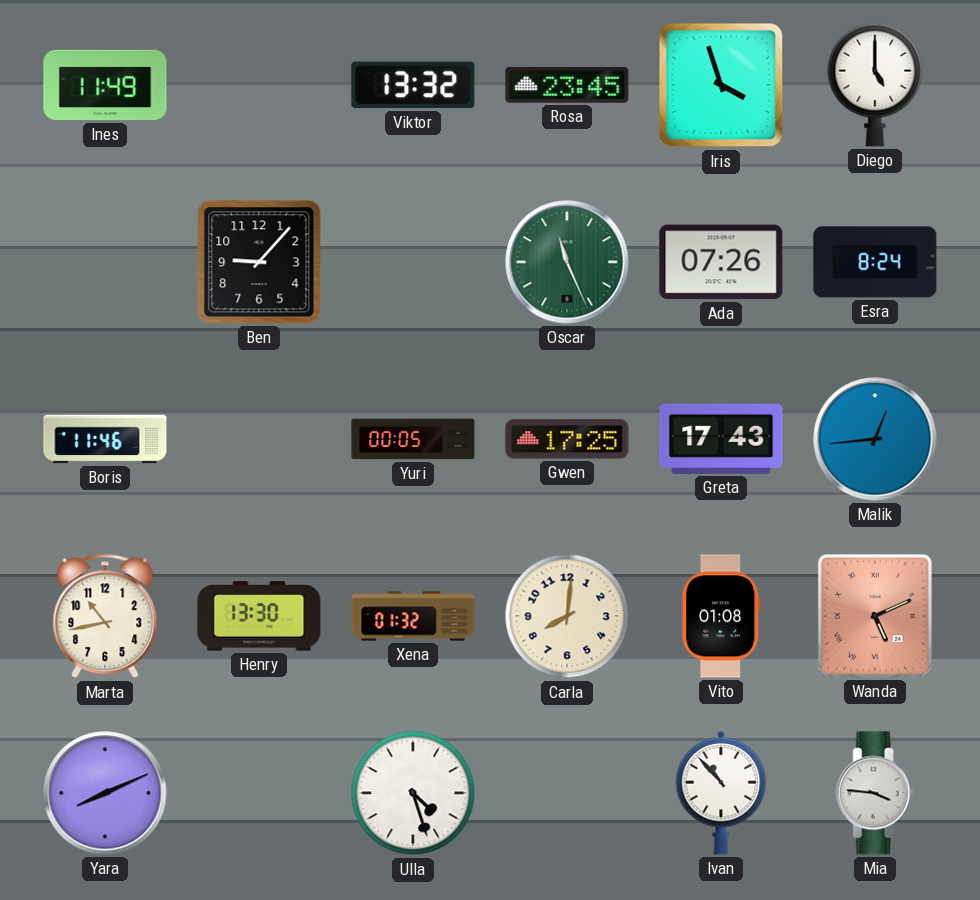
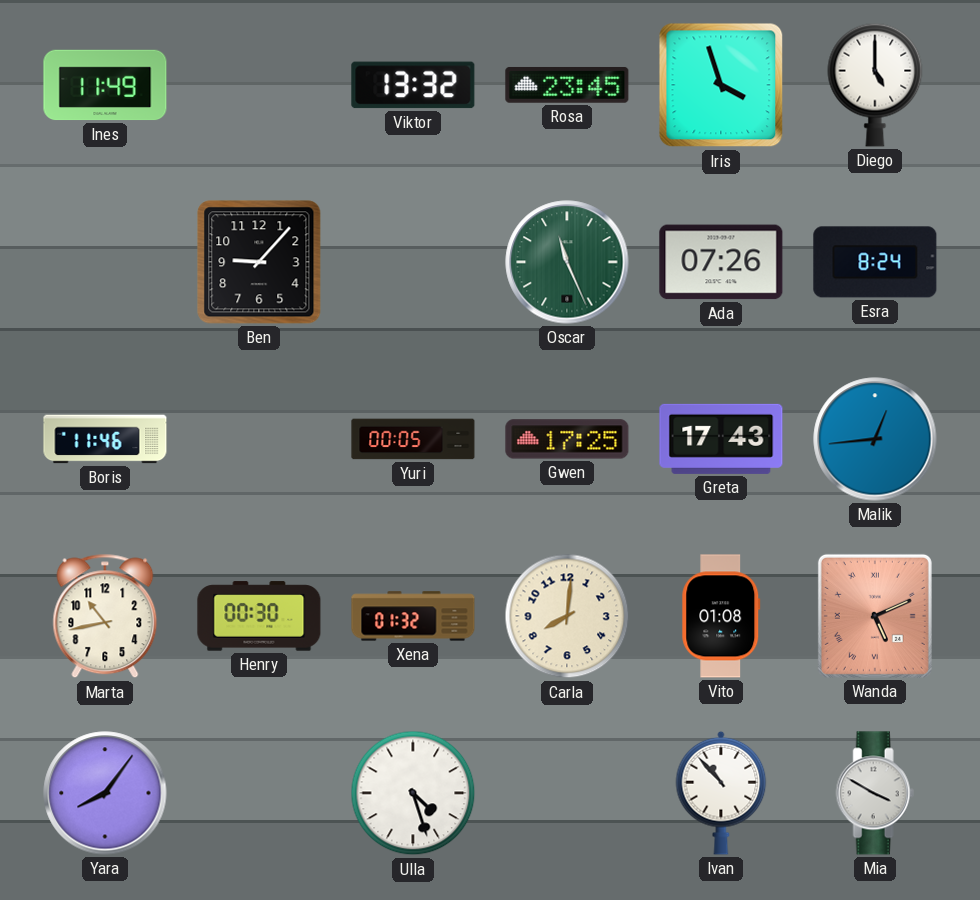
Henry: 13:30 -> 00:30
Yara: 8:11 -> 8:06
Mia: 3:46 -> 3:50
